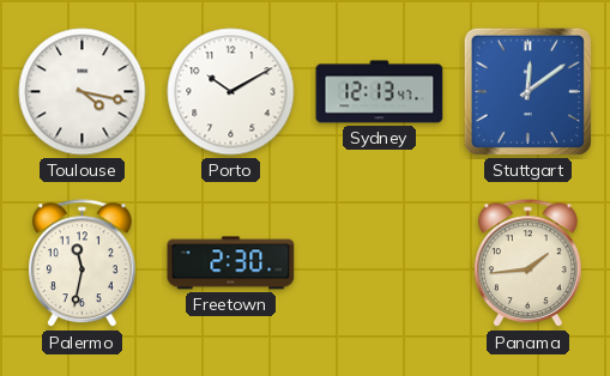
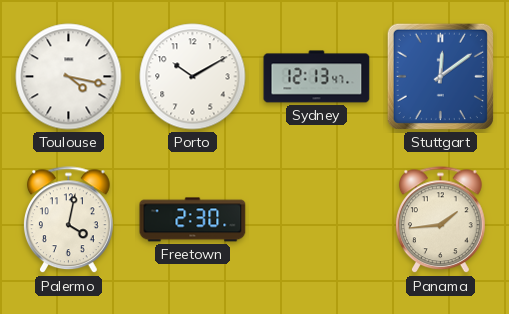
Palermo: 11:32 -> 4:02
